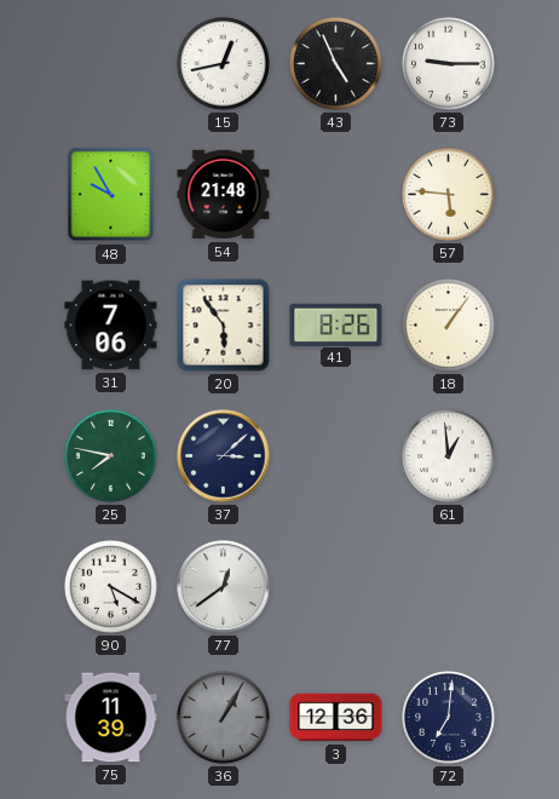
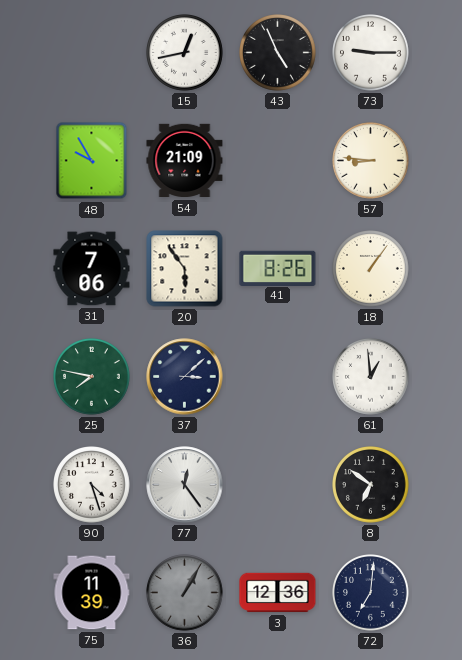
54: 21:48 -> 21:09
57: 5:46 -> 8:46
90: 5:20 -> 4:27
77: 12:39 -> 12:24
8: none -> 6:51
